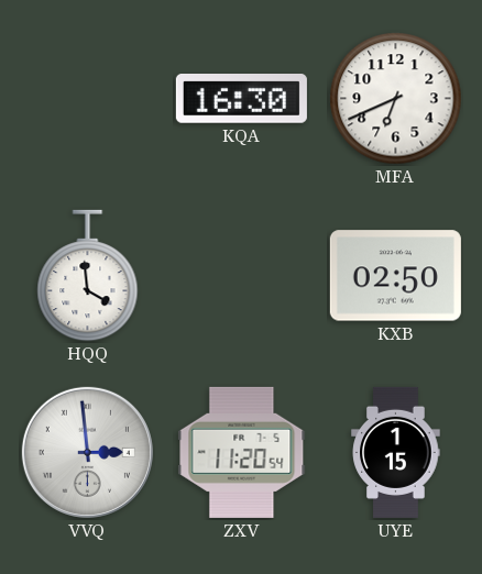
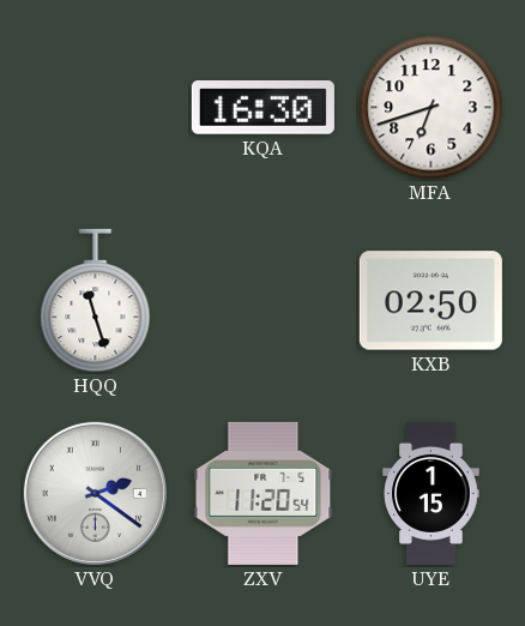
MFA: 6:41 -> 6:42
HQQ: 3:59 -> 11:27
VVQ: 2:59 -> 2:21
